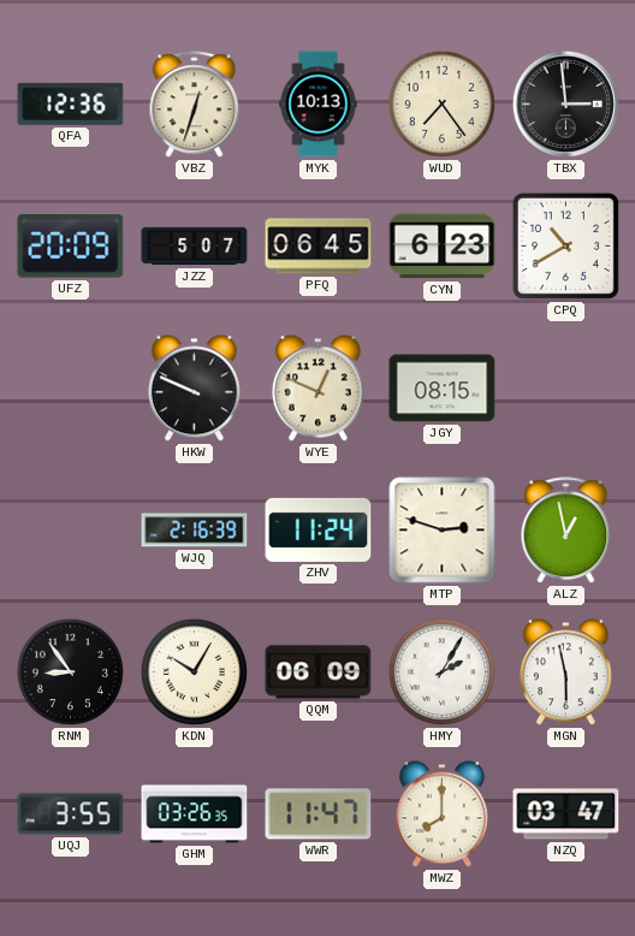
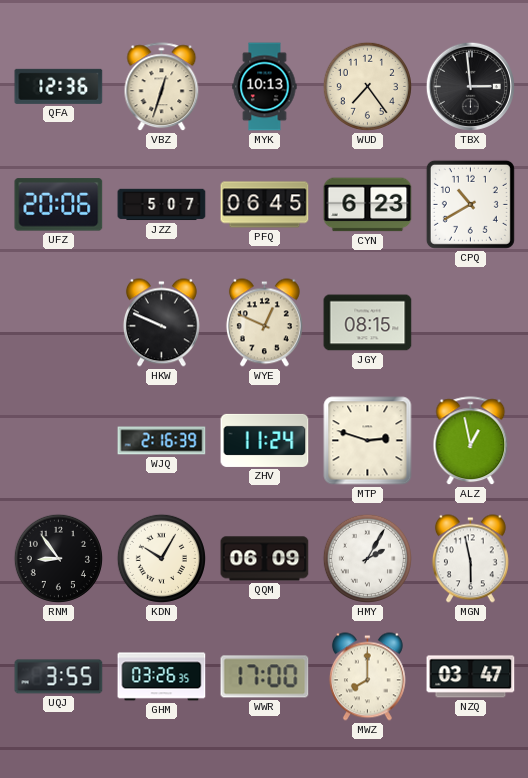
UFZ: 20:09 -> 20:06
WWR: 11:47 -> 17:00
